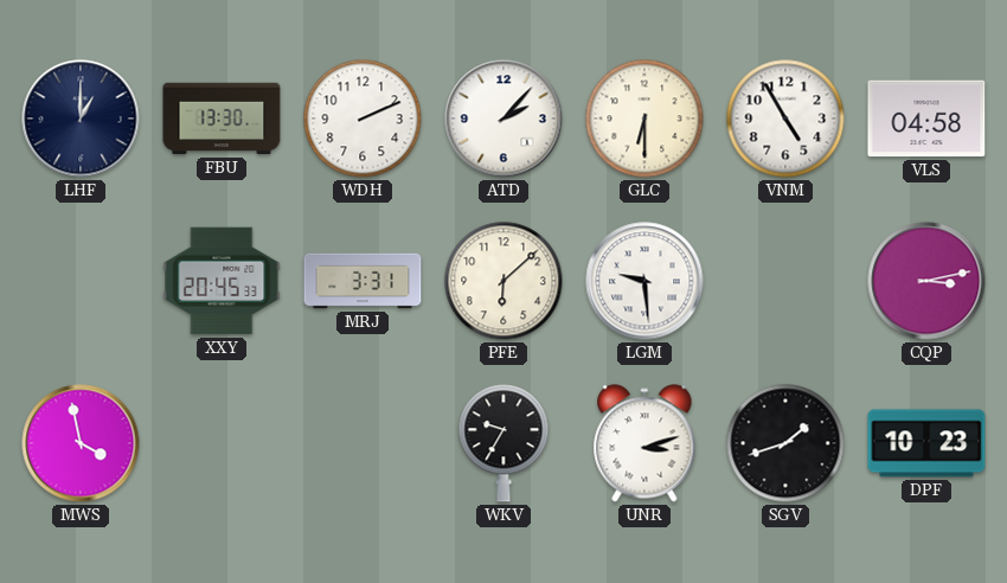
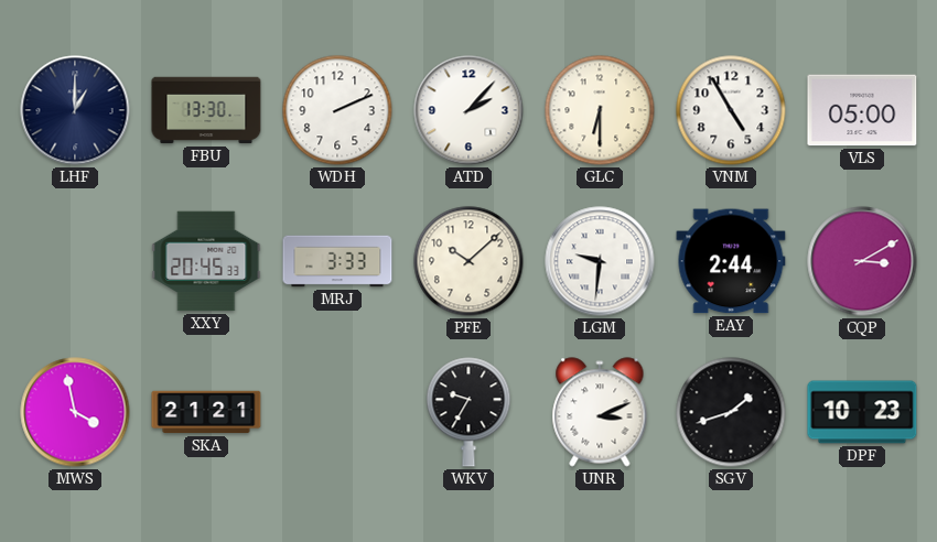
VLS: 04:58 -> 05:00
MRJ: 3:31 -> 3:33
PFE: 6:08 -> 10:08
LGM: 9:29 -> 9:31
EAY: none -> 2:44
CQP: 3:13 -> 3:10
SKA: none -> 21:21
UNR: 3:12 -> 3:11
